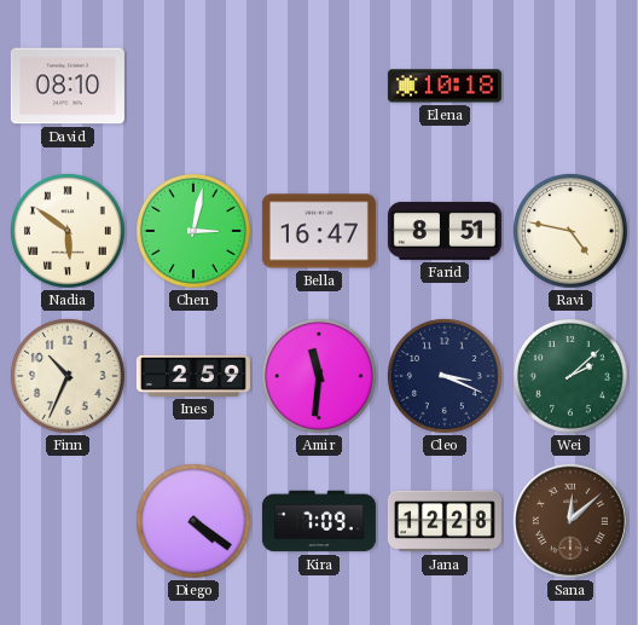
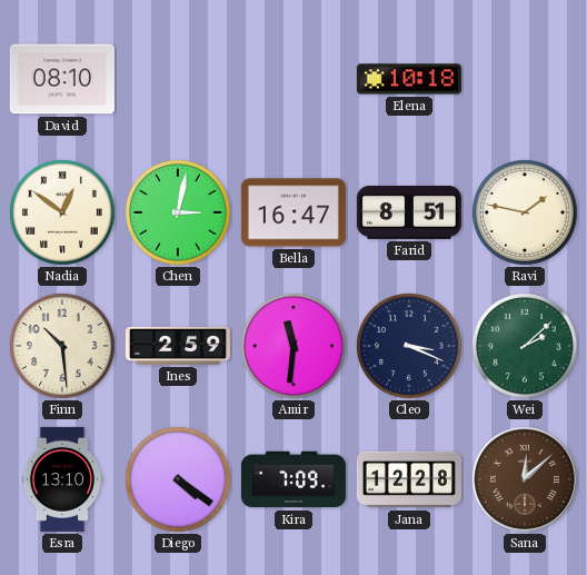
Nadia: 5:51 -> 12:51
Ravi: 4:47 -> 1:47
Finn: 10:34 -> 10:29
Esra: none -> 13:10
